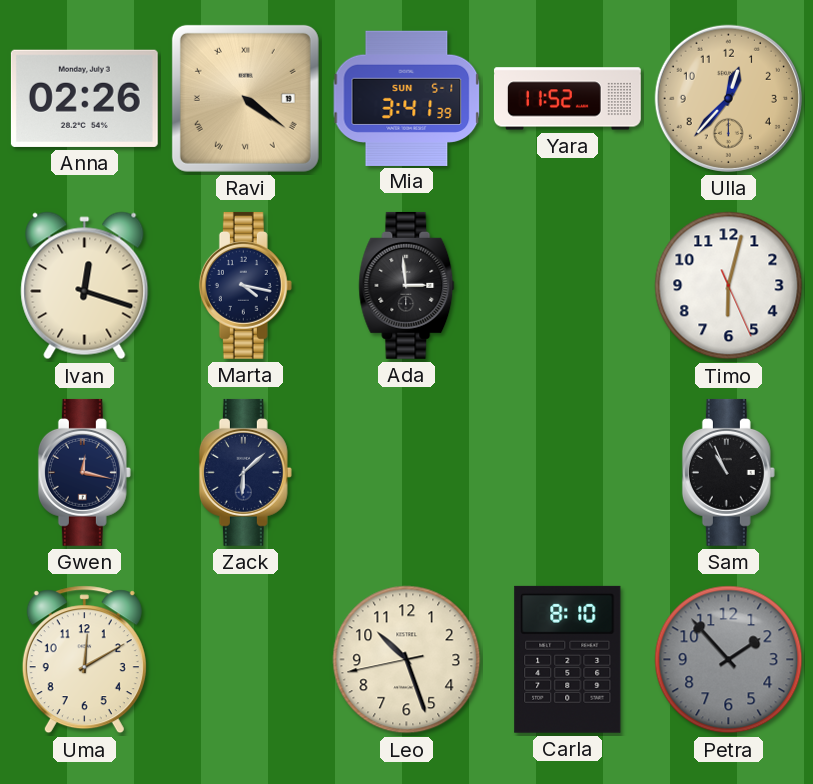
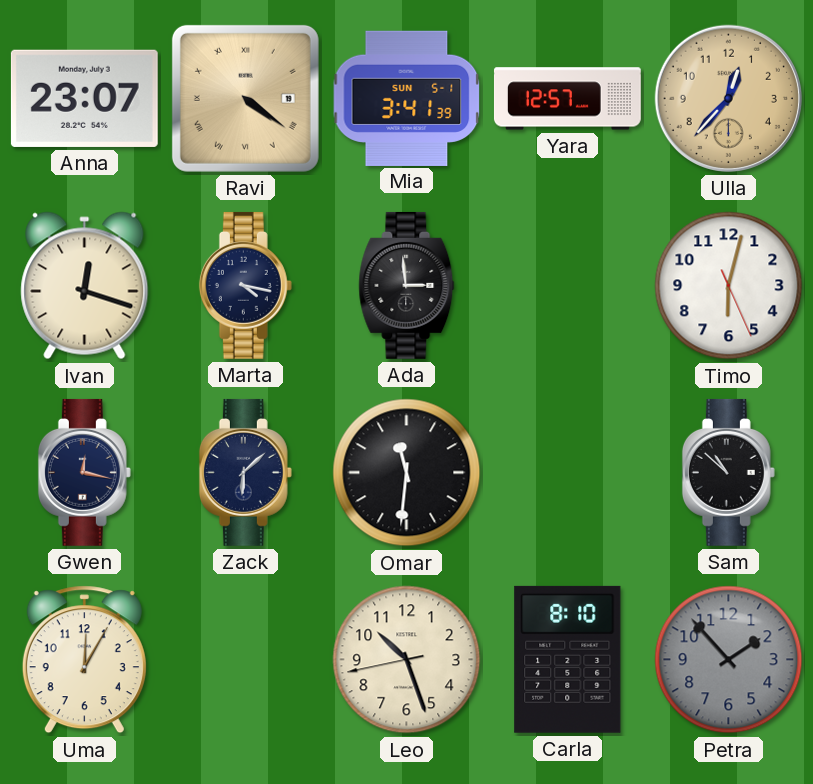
Anna: 02:26 -> 23:07
Yara: 11:52 -> 12:57
Omar: none -> 11:31
Sam: 10:56 -> 10:52
Uma: 12:10 -> 12:05
